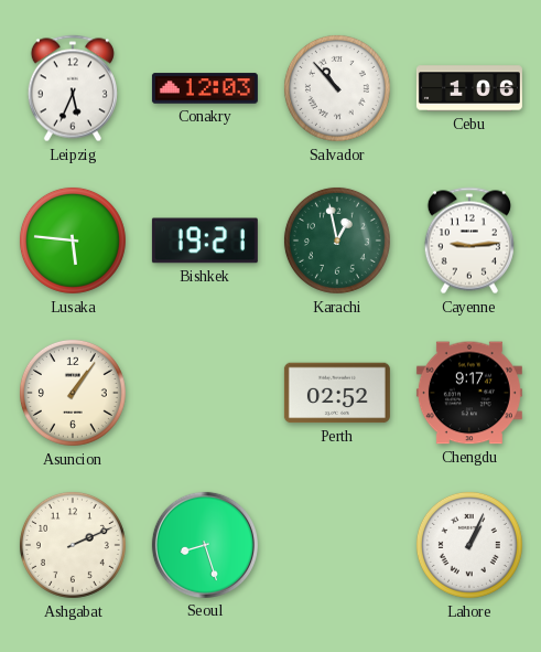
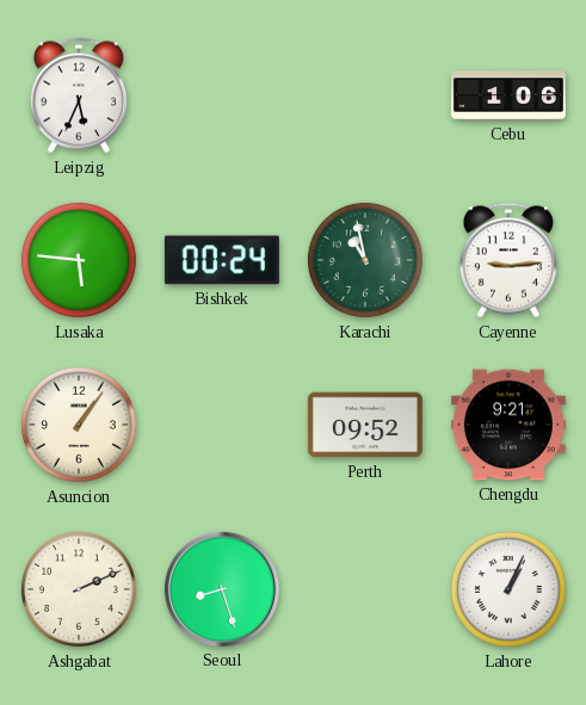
Conakry: 12:03 -> none
Salvador: 10:53 -> none
Bishkek: 19:21 -> 00:24
Karachi: 12:58 -> 10:58
Perth: 02:52 -> 09:52
Chengdu: 9:17 -> 9:21
